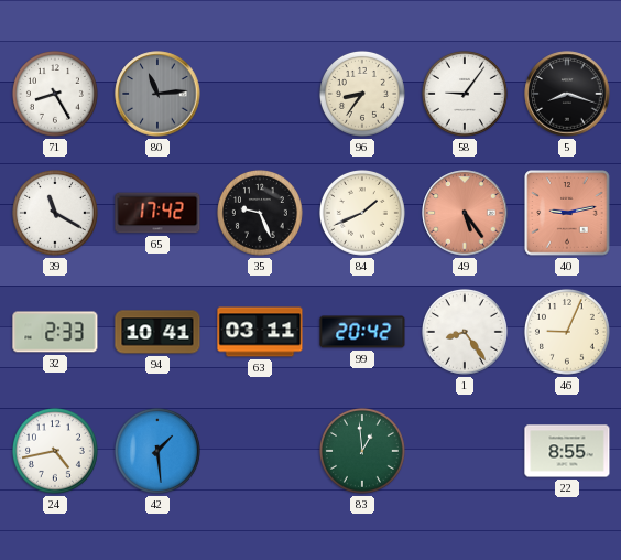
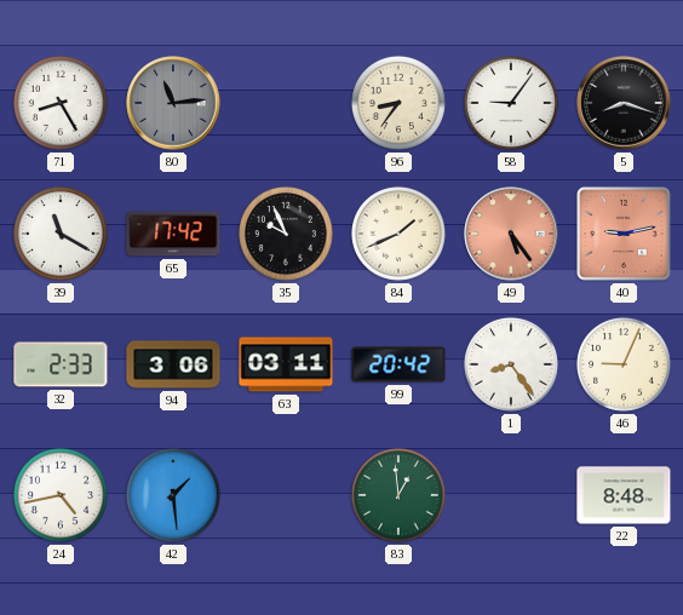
35: 9:26 -> 9:56
94: 10:41 -> 3:06
22: 8:55 -> 8:48
